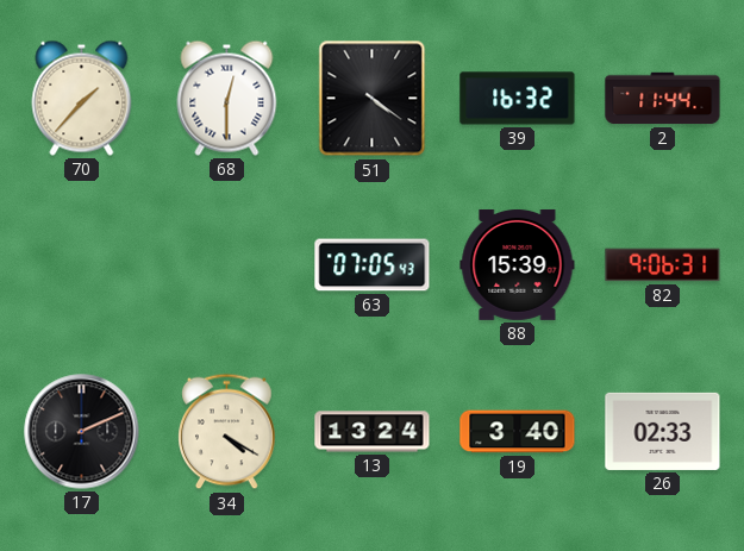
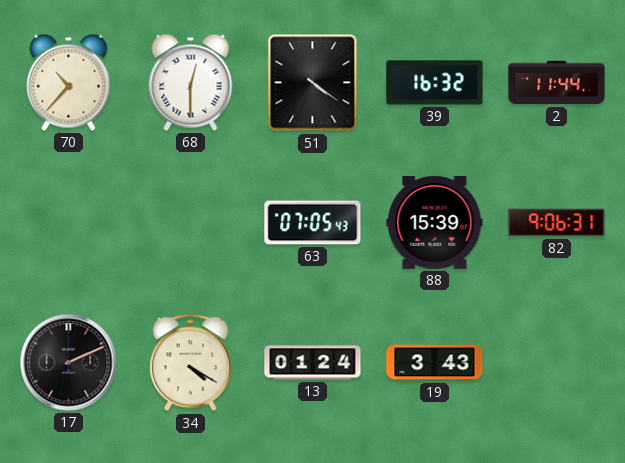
70: 1:37 -> 10:37
13: 13:24 -> 01:24
19: 3:40 -> 3:43
26: 02:33 -> none
